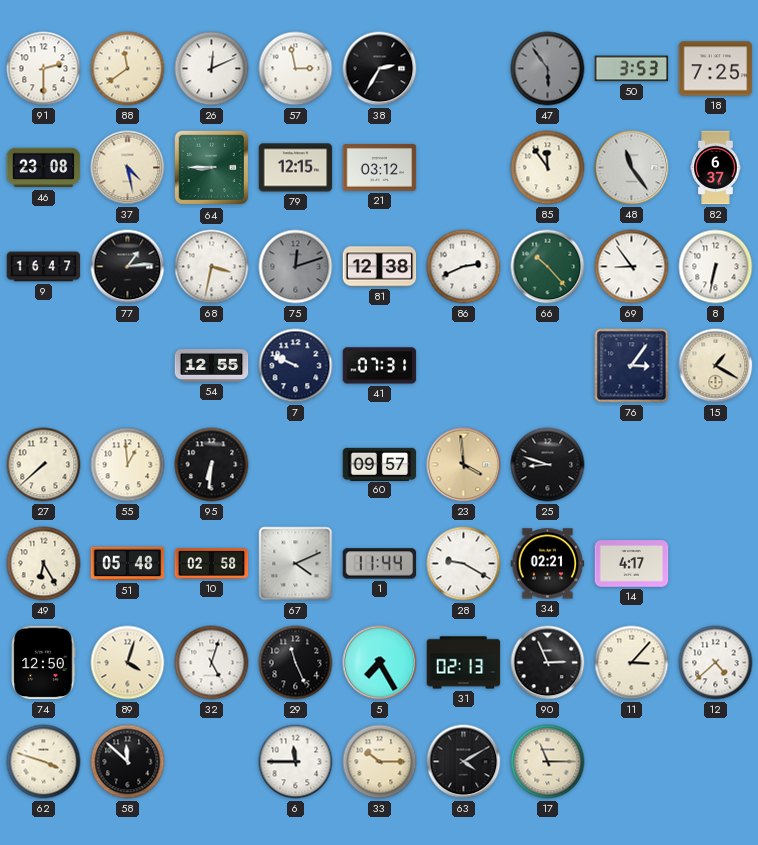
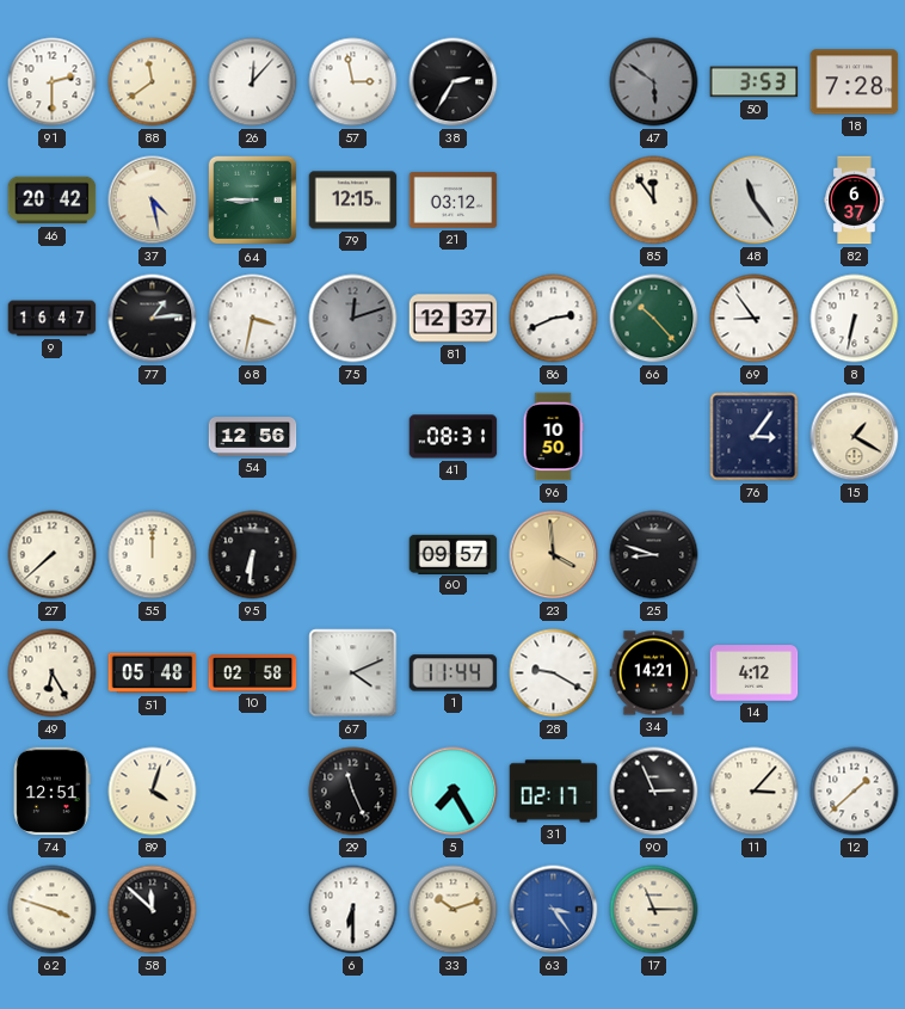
26: 12:11 -> 12:07
47: 5:54 -> 5:51
18: 7:25 -> 7:28
46: 23:08 -> 20:42
81: 12:38 -> 12:37
54: 12:55 -> 12:56
7: 9:49 -> none
41: 07:31 -> 08:31
96: none -> 10:50
55: 12:59 -> 12:00
34: 02:21 -> 14:21
14: 4:17 -> 4:12
74: 12:50 -> 12:51
32: 5:03 -> none
31: 02:13 -> 02:17
12: 4:38 -> 1:38
6: 11:45 -> 6:30
33: 10:15 -> 10:12
63: 4:10 -> 3:24
63 dial: black -> blue
